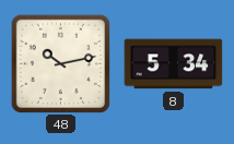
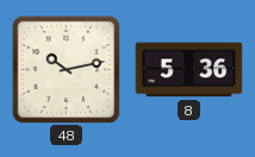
8: 5:34 -> 5:36
